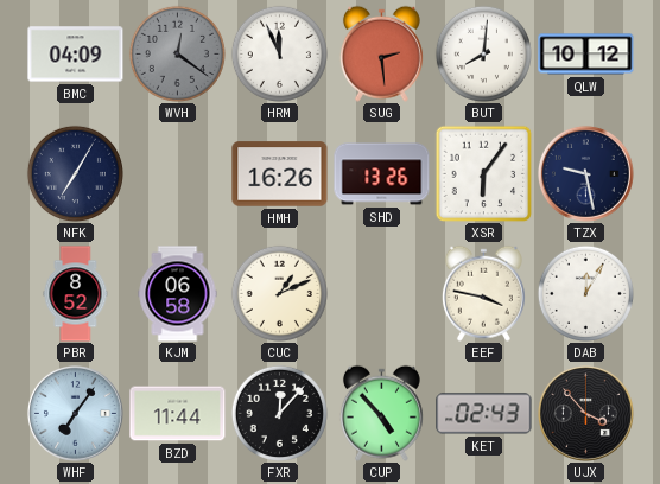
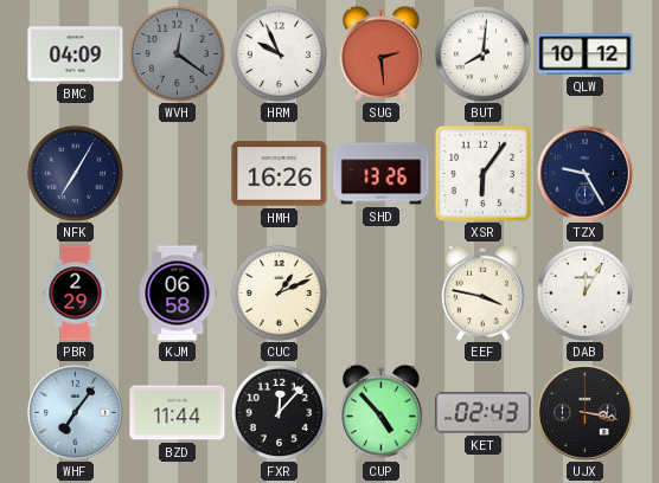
HRM: 11:56 -> 9:56
TZX: 9:28 -> 9:25
PBR: 8:52 -> 2:29
UJX: 3:53 -> 3:17
